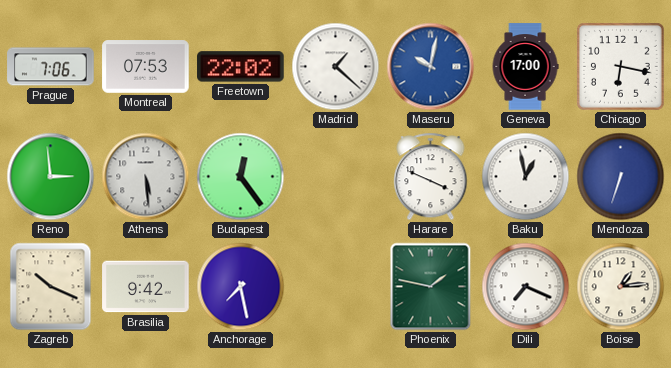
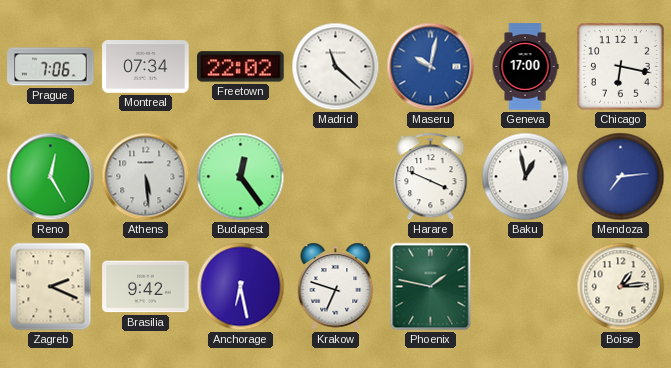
Montreal: 07:53 -> 07:34
Madrid: 1:22 -> 11:22
Reno: 2:59 -> 12:25
Mendoza: 6:33 -> 7:14
Zagreb: 10:19 -> 2:19
Anchorage: 7:28 -> 6:28
Krakow: none -> 6:48
Dili: 7:19 -> none
